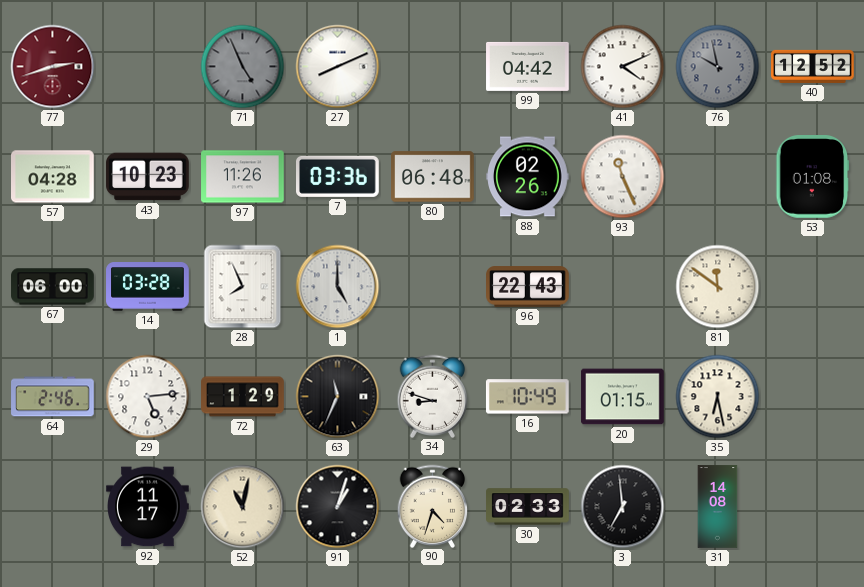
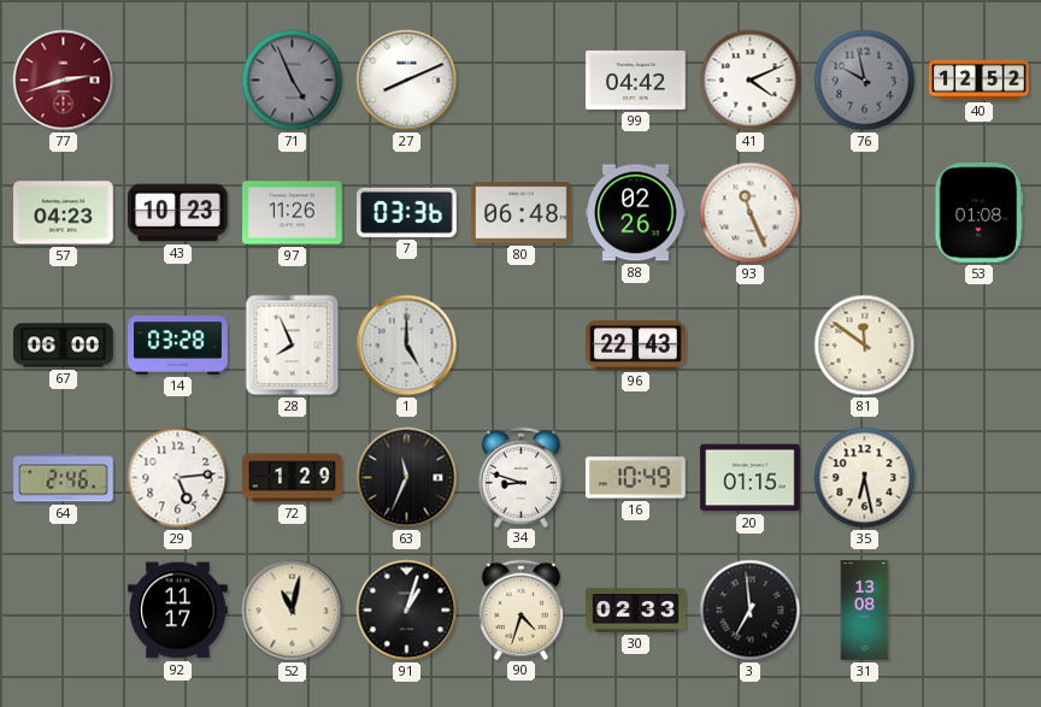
57: 04:28 -> 04:23
31: 14:08 -> 13:08
